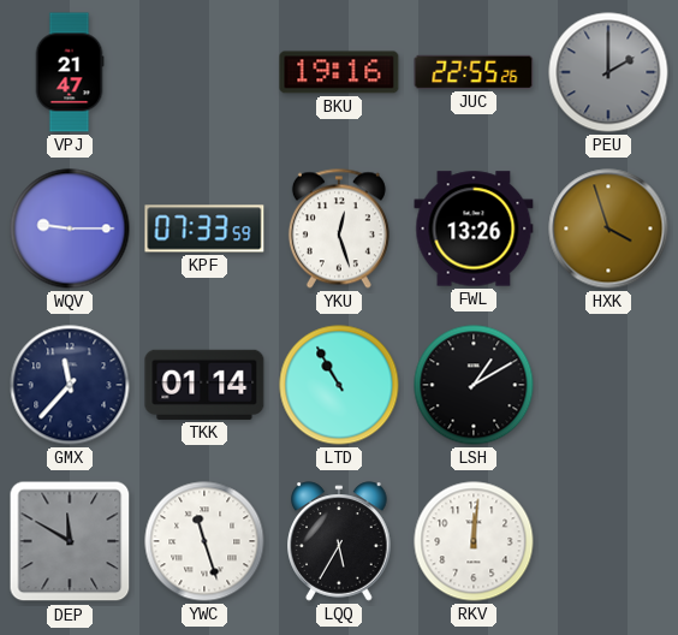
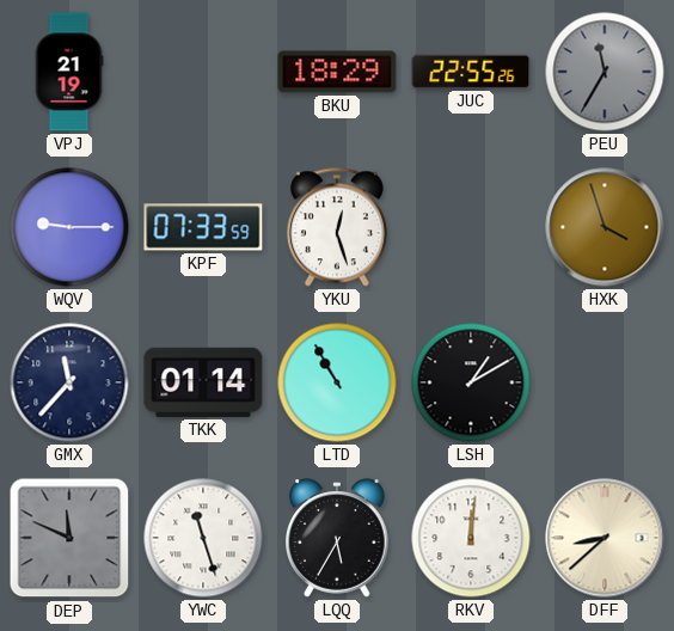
VPJ: 21:47 -> 21:19
BKU: 19:16 -> 18:29
PEU: 2:00 -> 11:35
FWL: 13:26 -> none
DEP: 11:50 -> 11:49
DFF: none -> 8:38
